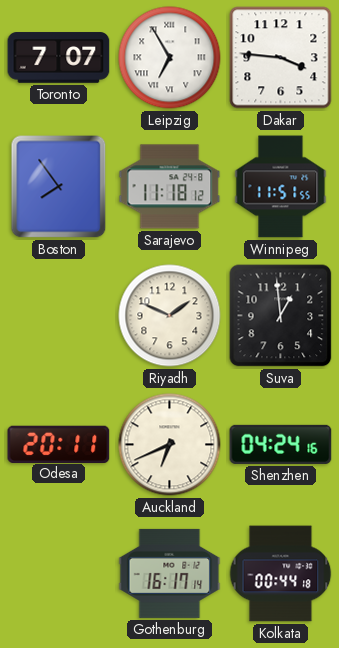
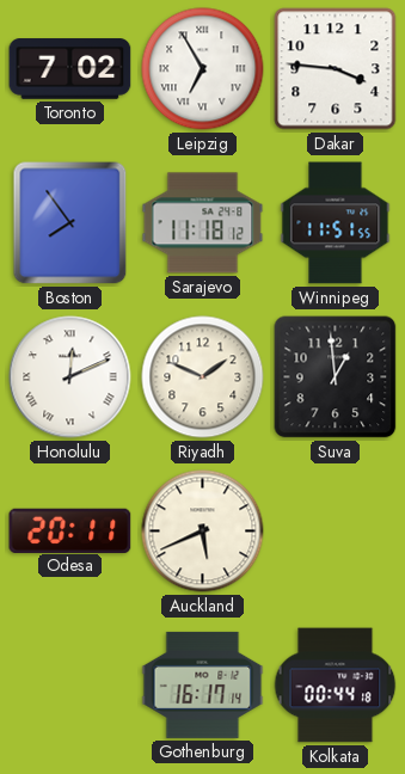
Toronto: 7:07 -> 7:02
Honolulu: none -> 12:11
Auckland: 6:41 -> 5:41
Shenzhen: 04:24 -> none
